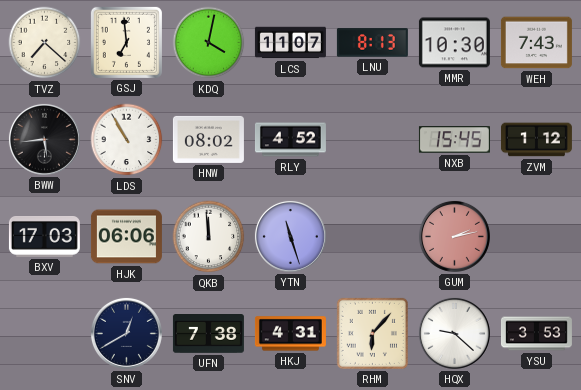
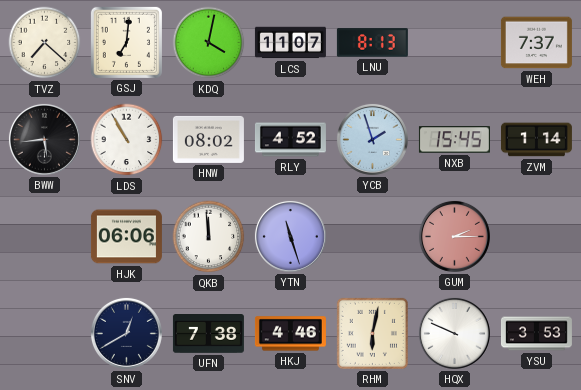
GSJ: 6:59 -> 7:01
MMR: 10:30 -> none
WEH: 7:43 -> 7:37
YCB: none -> 1:57
ZVM: 1:12 -> 1:14
BXV: 17:03 -> none
GUM: 2:13 -> 2:15
HKJ: 4:31 -> 4:46
RHM: 6:07 -> 6:02
HQX: 9:22 -> 9:49
